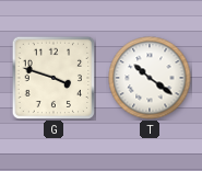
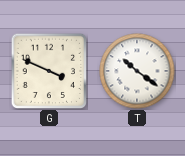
G: 3:48 -> 3:49
